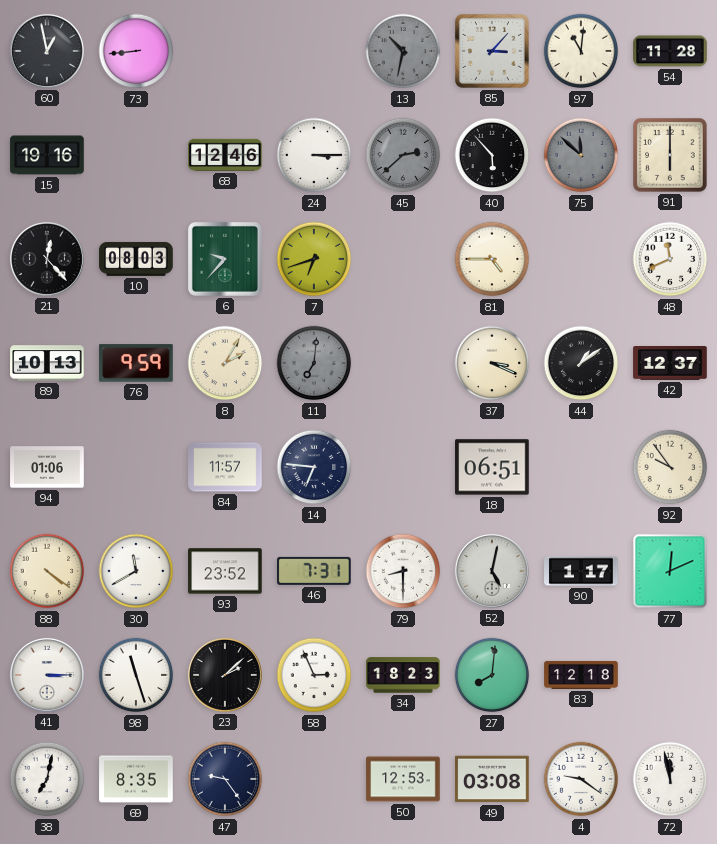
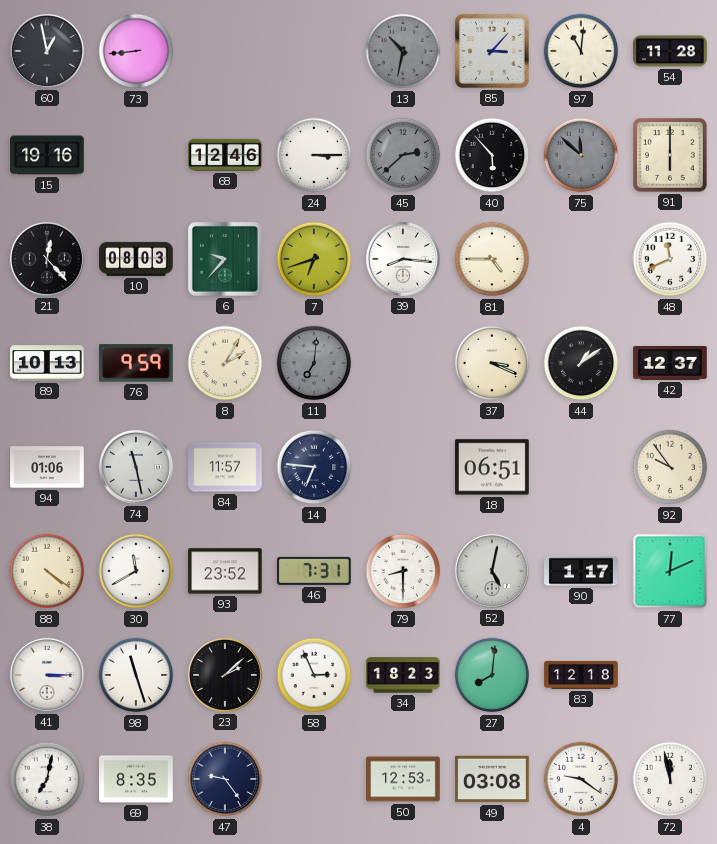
39: none -> 8:16
74: none -> 11:28
